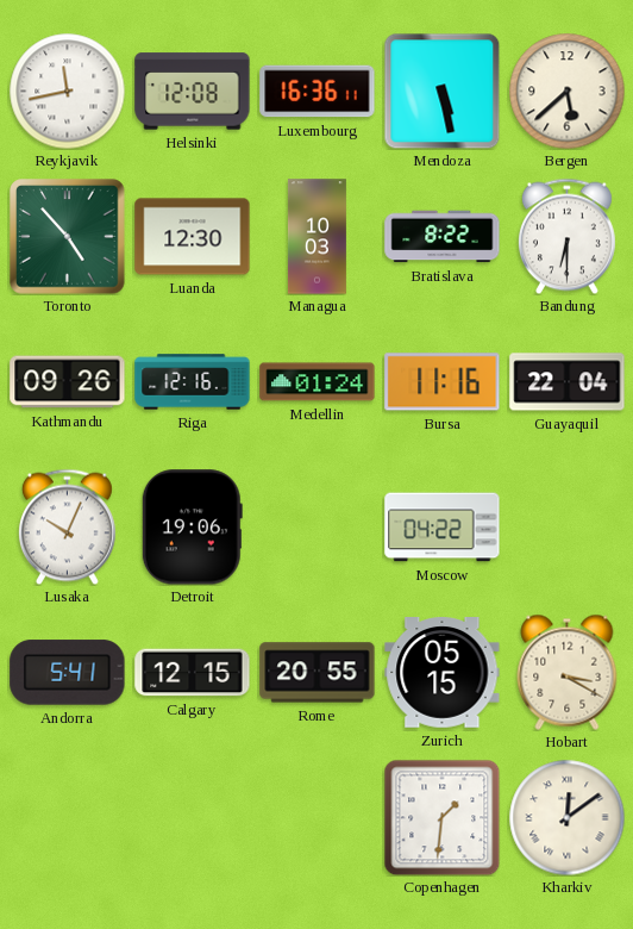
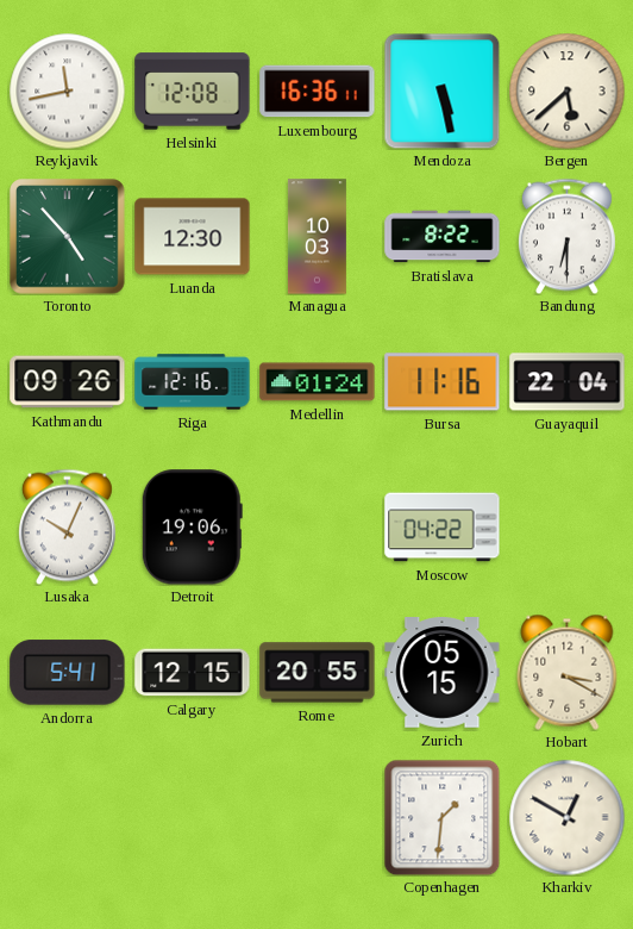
Kharkiv: 12:09 -> 12:50
